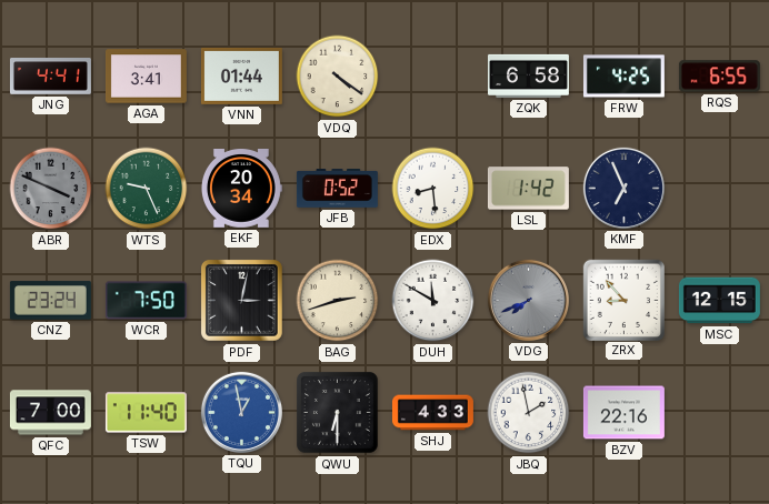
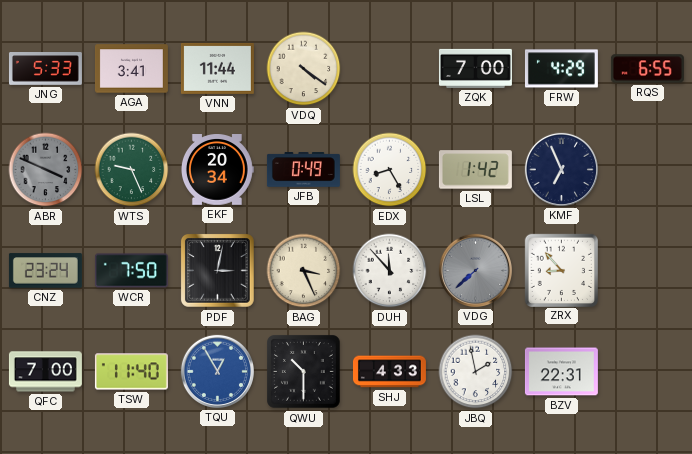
JNG: 4:41 -> 5:33
VNN: 01:44 -> 11:44
ZQK: 6:58 -> 7:00
FRW: 4:25 -> 4:29
JFB: 0:52 -> 0:49
EDX: 8:29 -> 8:25
BAG: 2:42 -> 3:26
DUH: 11:50 -> 11:53
VDG: 7:41 -> 7:38
MSC: 12:15 -> none
TQU: 12:58 -> 12:55
QWU: 6:30 -> 10:30
BZV: 22:16 -> 22:31
